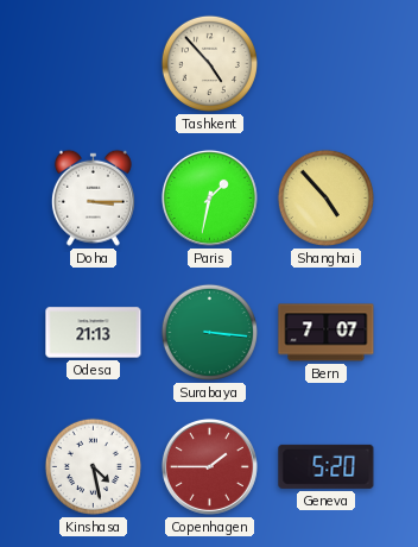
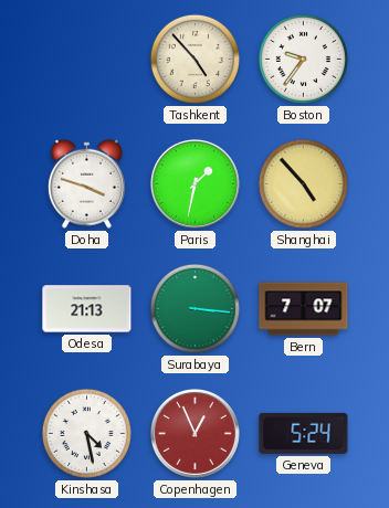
Boston: none -> 9:36
Doha: 3:15 -> 3:48
Copenhagen: 1:45 -> 12:56
Geneva: 5:20 -> 5:24
